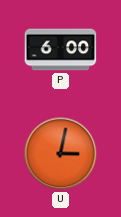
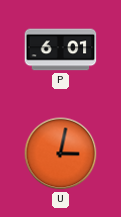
P: 6:00 -> 6:01
